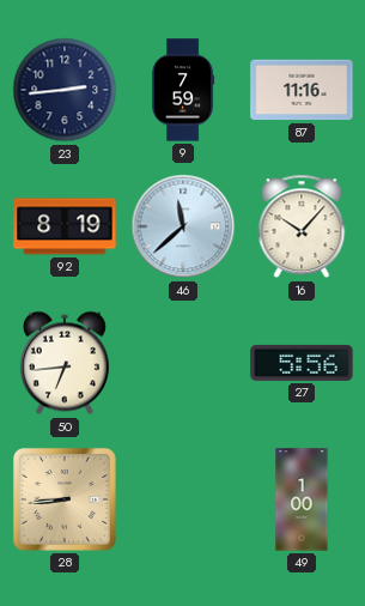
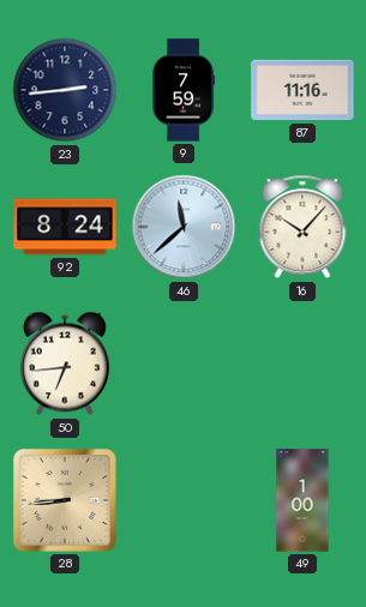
92: 8:19 -> 8:24
27: 5:56 -> none
